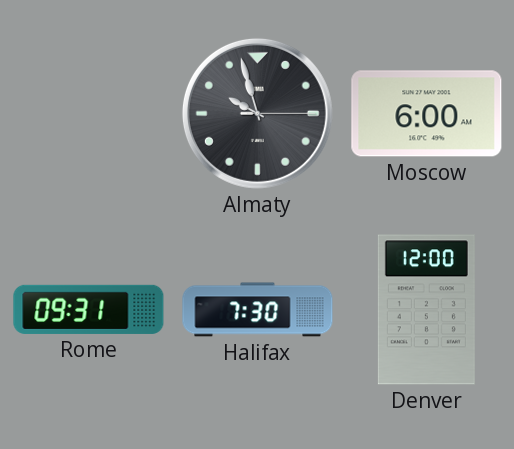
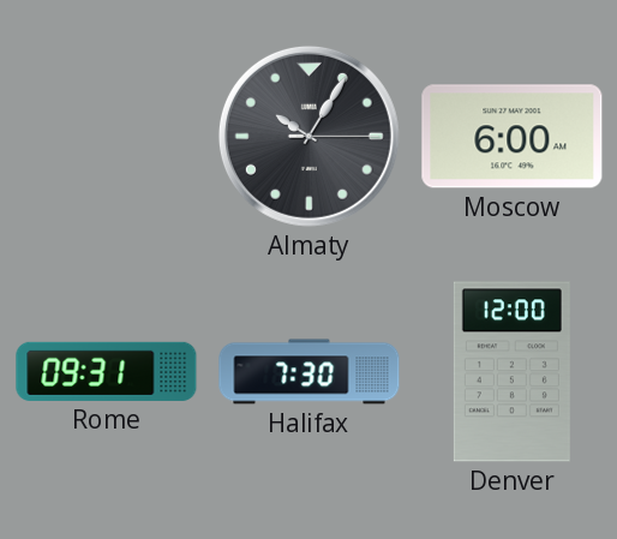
Almaty: 9:57 -> 10:05
